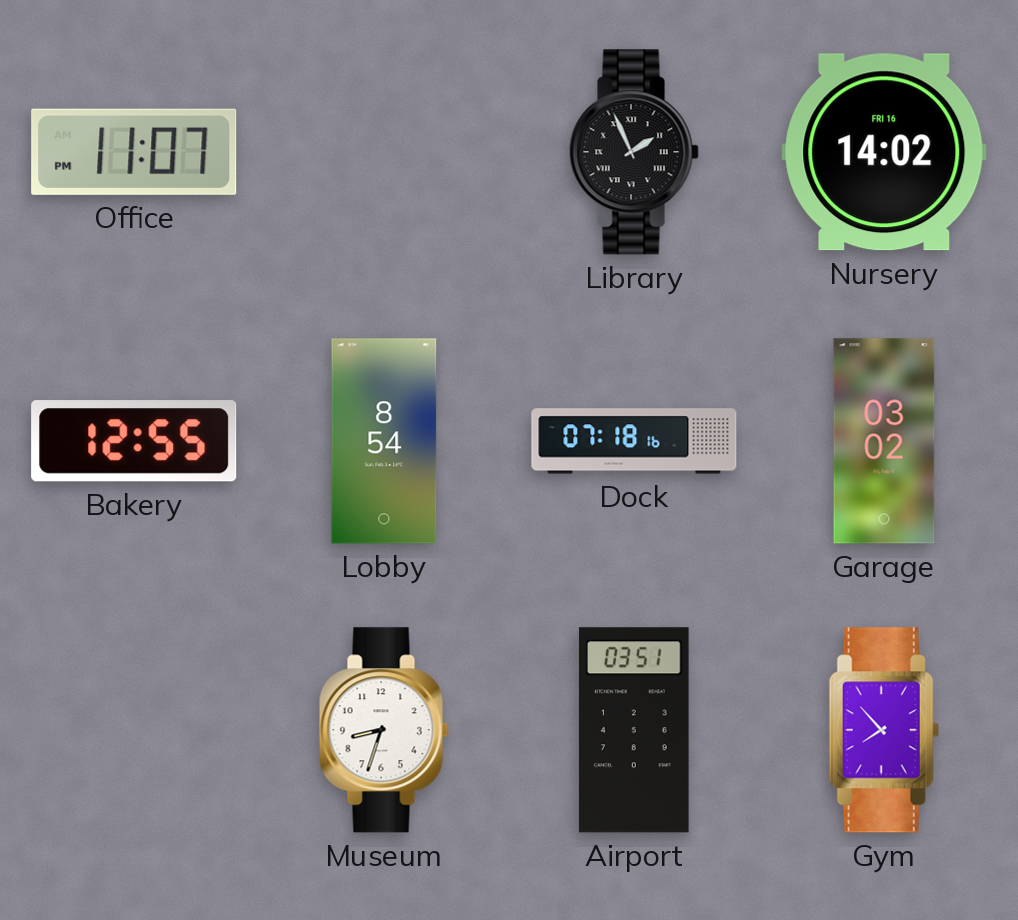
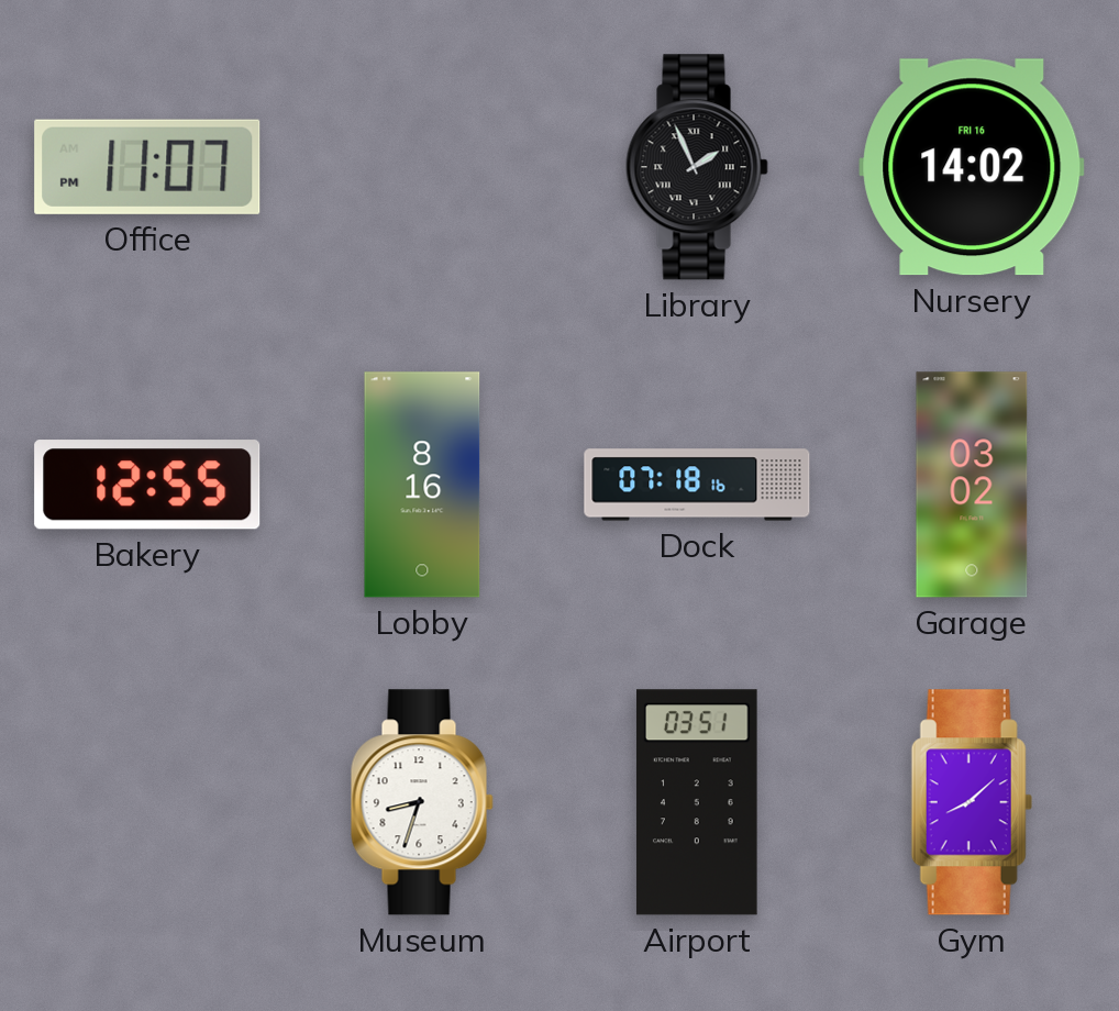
Lobby: 8:54 -> 8:16
Gym: 7:53 -> 8:08
